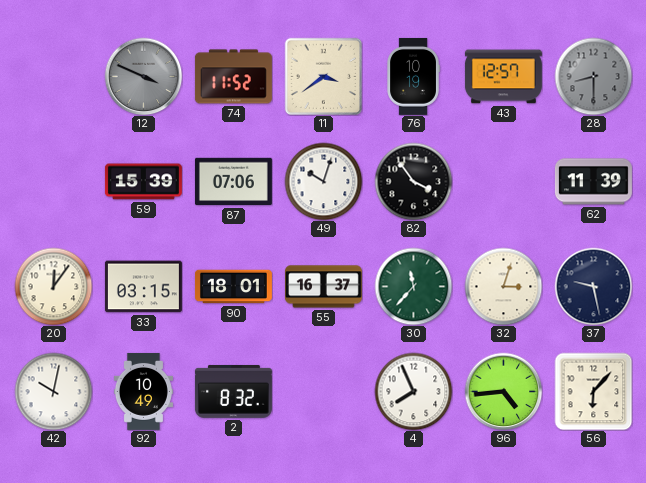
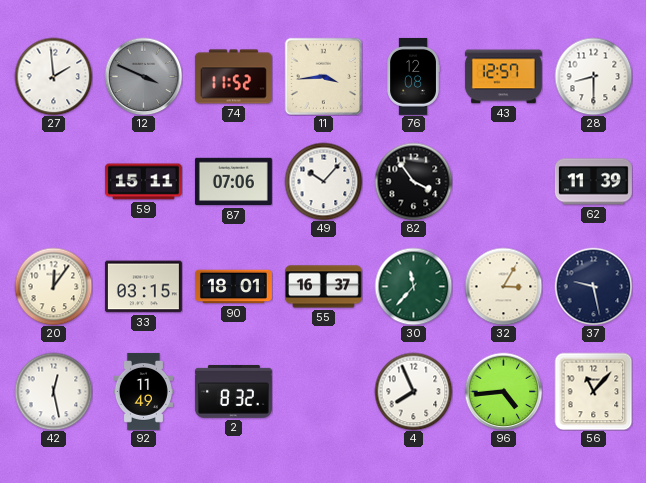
27: none -> 1:59
11: 3:39 -> 3:44
76: 10:19 -> 12:08
28 dial: grey -> white
59: 15:39 -> 15:11
49: 10:03 -> 10:07
32: 3:03 -> 3:05
42: 10:02 -> 12:28
92: 10:49 -> 11:49
56: 6:07 -> 11:07
